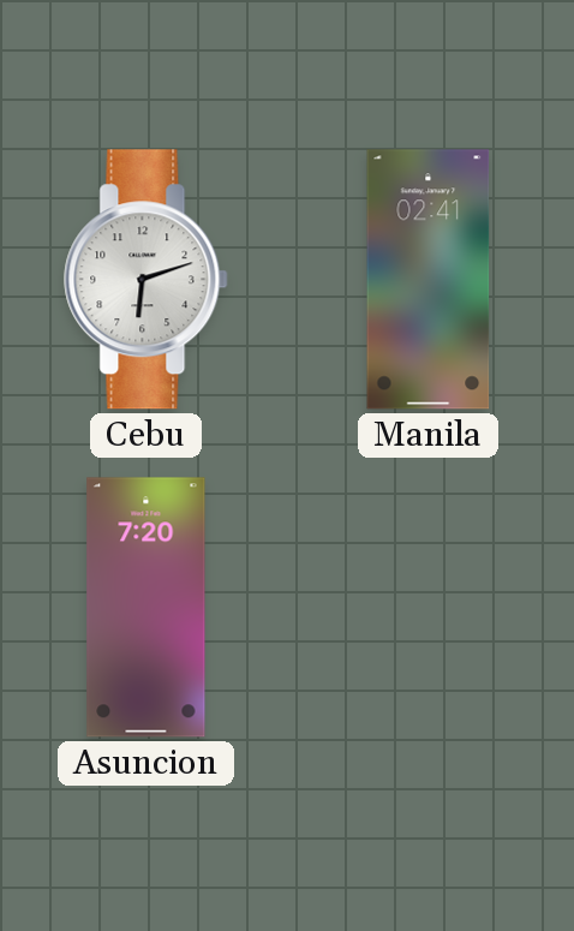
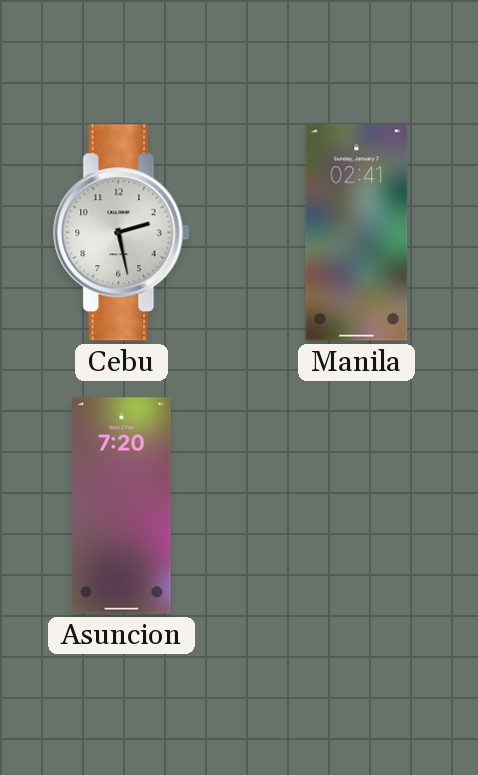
Cebu: 6:12 -> 2:28
